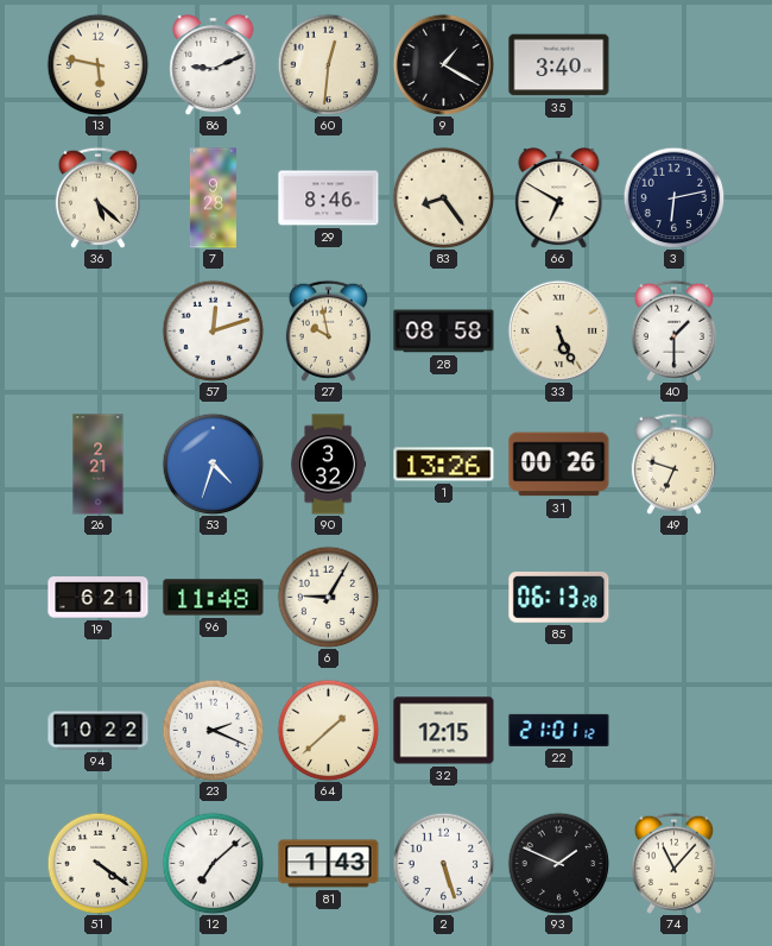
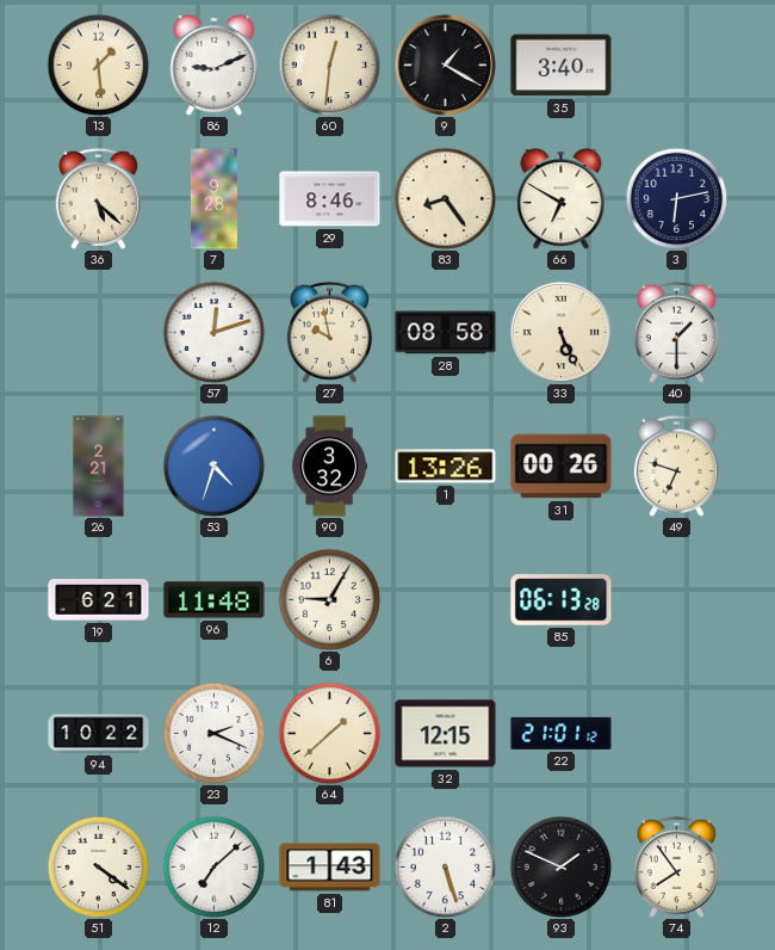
13: 5:47 -> 1:29
74: 11:07 -> 7:54
